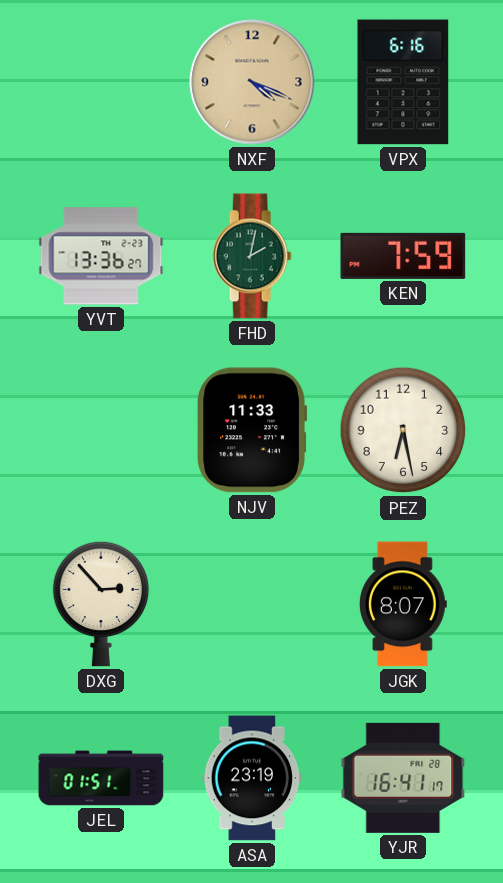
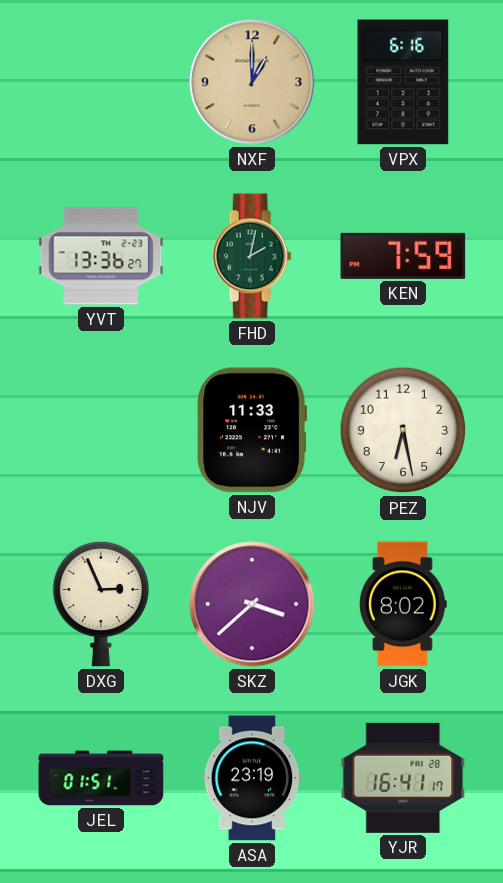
NXF: 4:19 -> 1:00
DXG: 2:53 -> 2:56
SKZ: none -> 3:38
JGK: 8:07 -> 8:02
